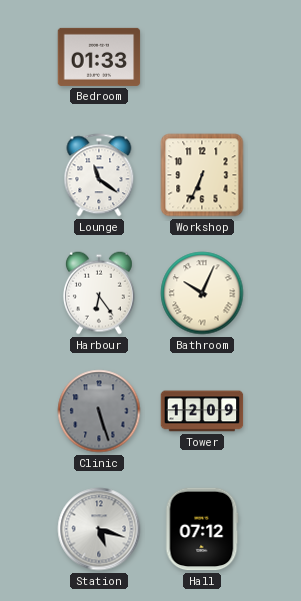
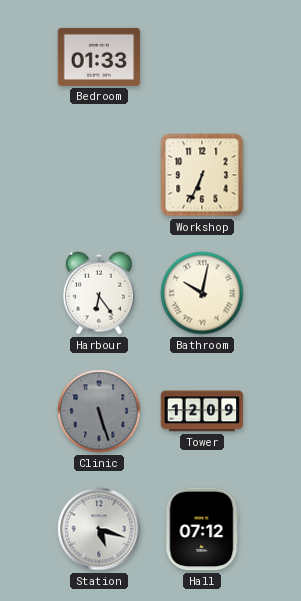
Lounge: 11:21 -> none
Bathroom: 10:04 -> 10:02
